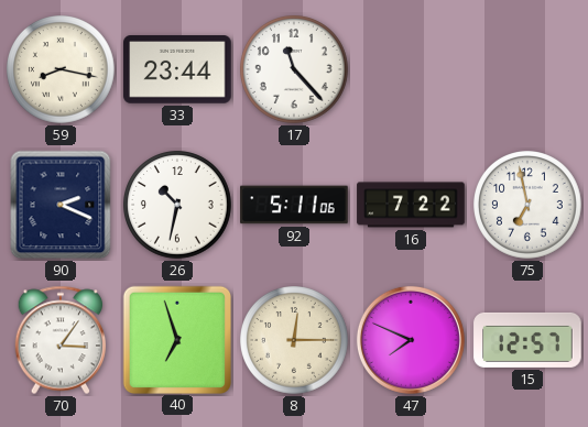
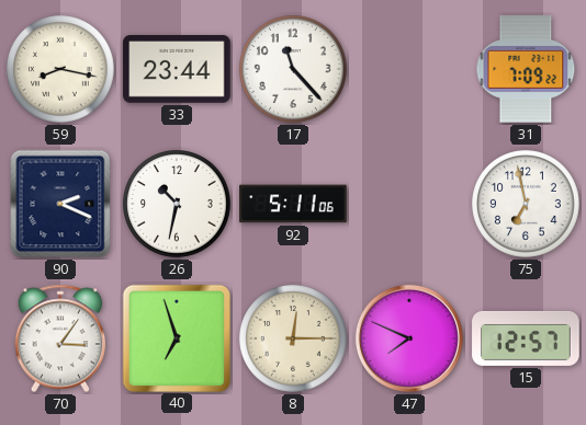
31: none -> 7:09
16: 7:22 -> none
